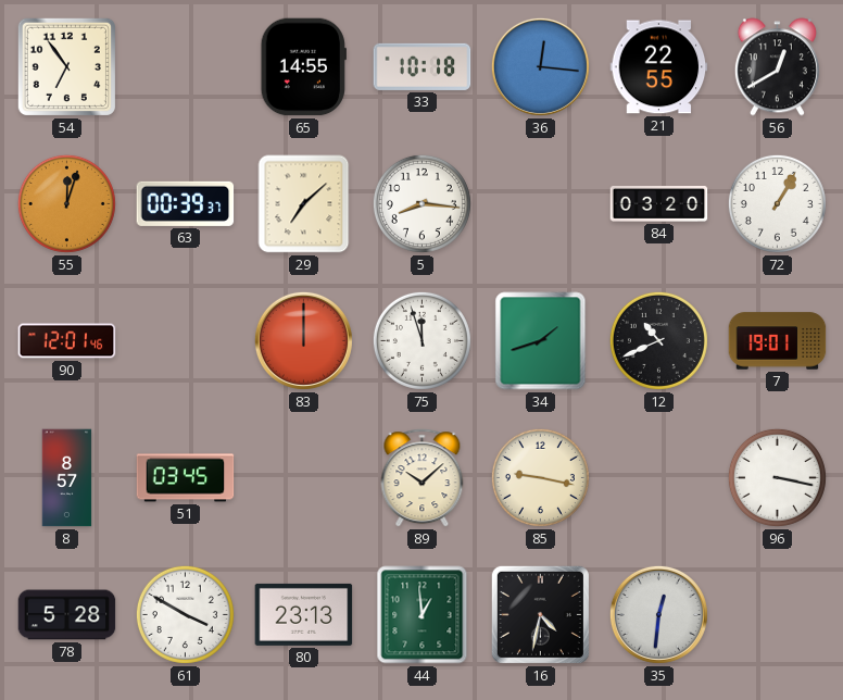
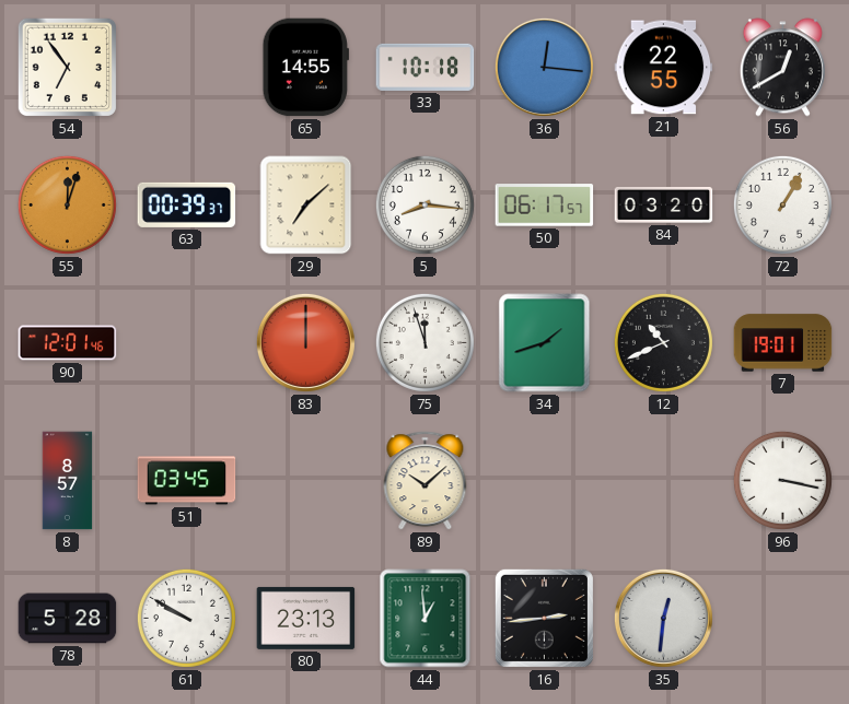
50: none -> 06:17
85: 9:17 -> none
61: 3:50 -> 9:50
16: 4:32 -> 2:44
